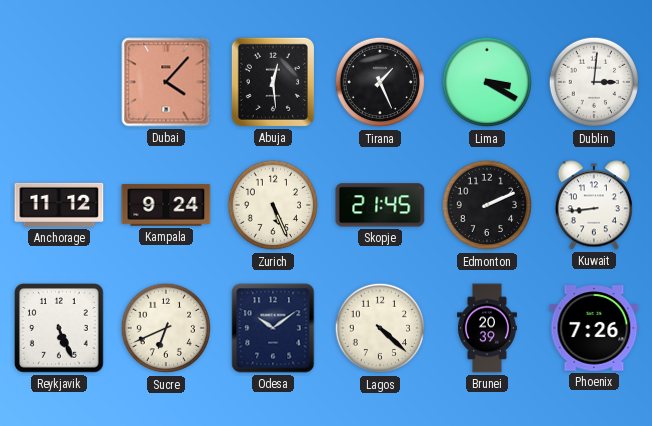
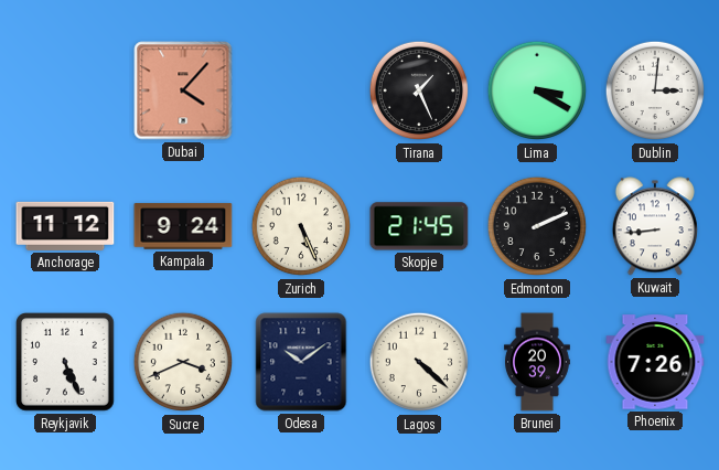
Abuja: 12:29 -> none
Sucre: 6:41 -> 3:41
